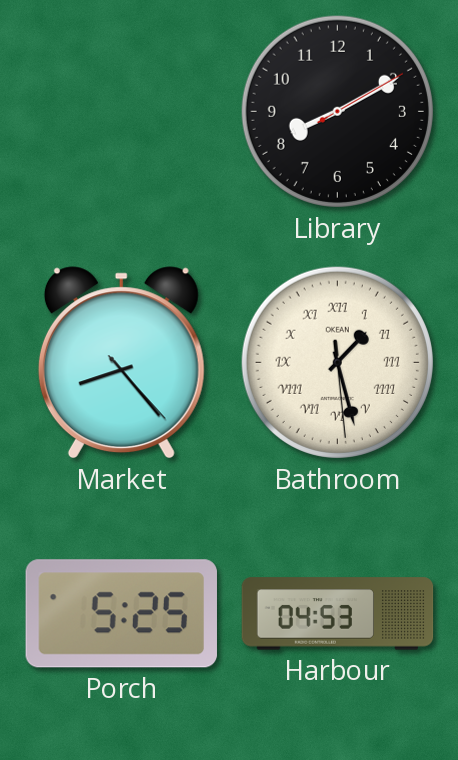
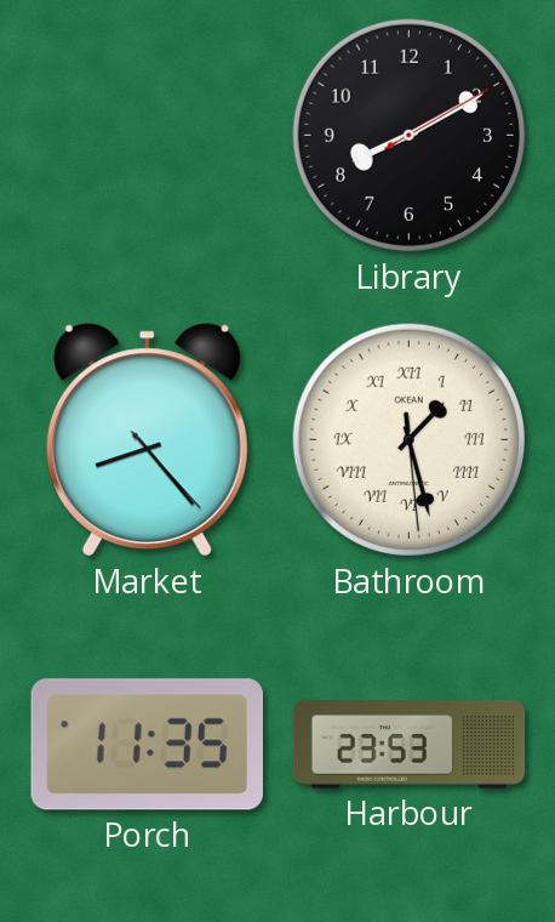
Porch: 5:25 -> 11:35
Harbour: 04:53 -> 23:53
